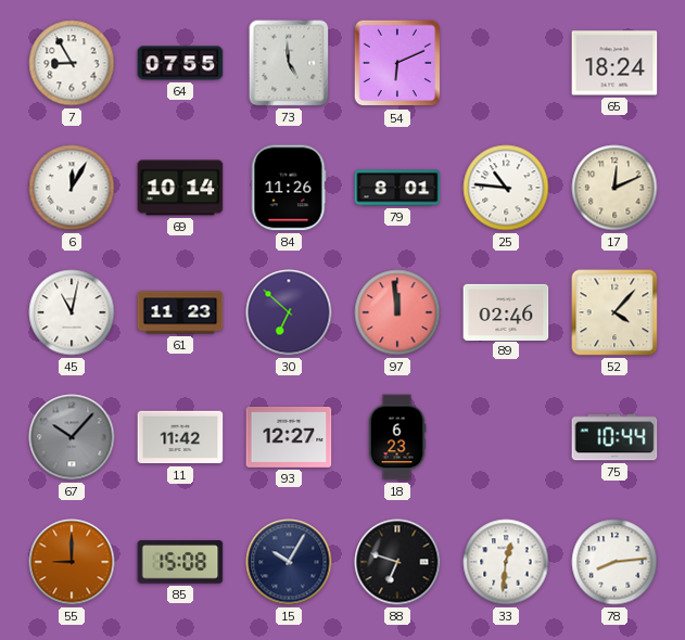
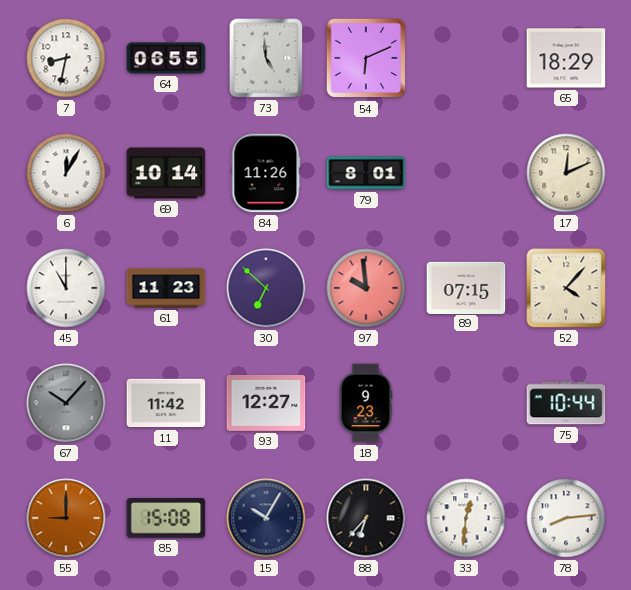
7: 8:55 -> 8:32
64: 07:55 -> 06:55
65: 18:24 -> 18:29
25: 10:46 -> none
45: 11:02 -> 11:00
97: 11:59 -> 9:59
89: 02:46 -> 07:15
18: 6:23 -> 9:23
88: 6:48 -> 6:37
